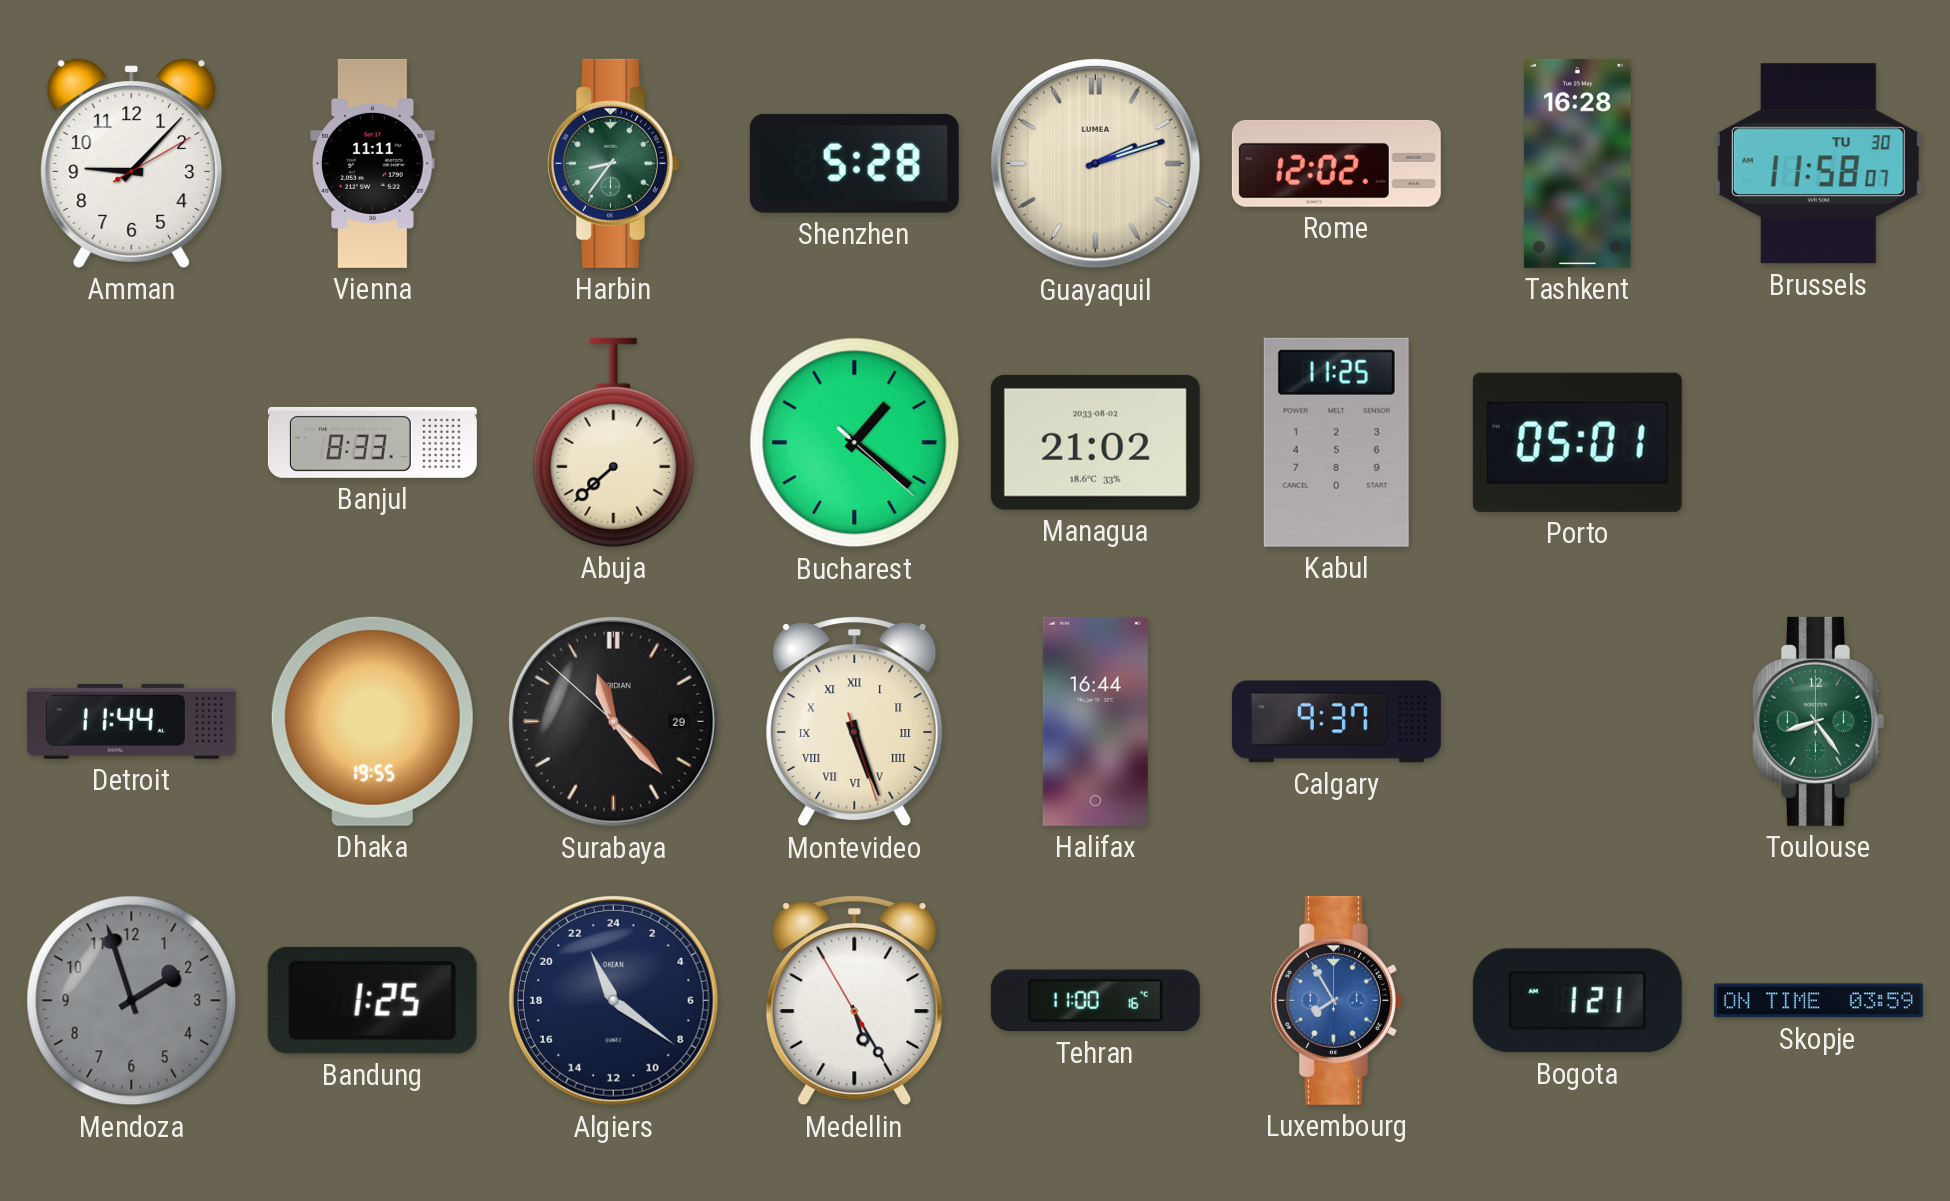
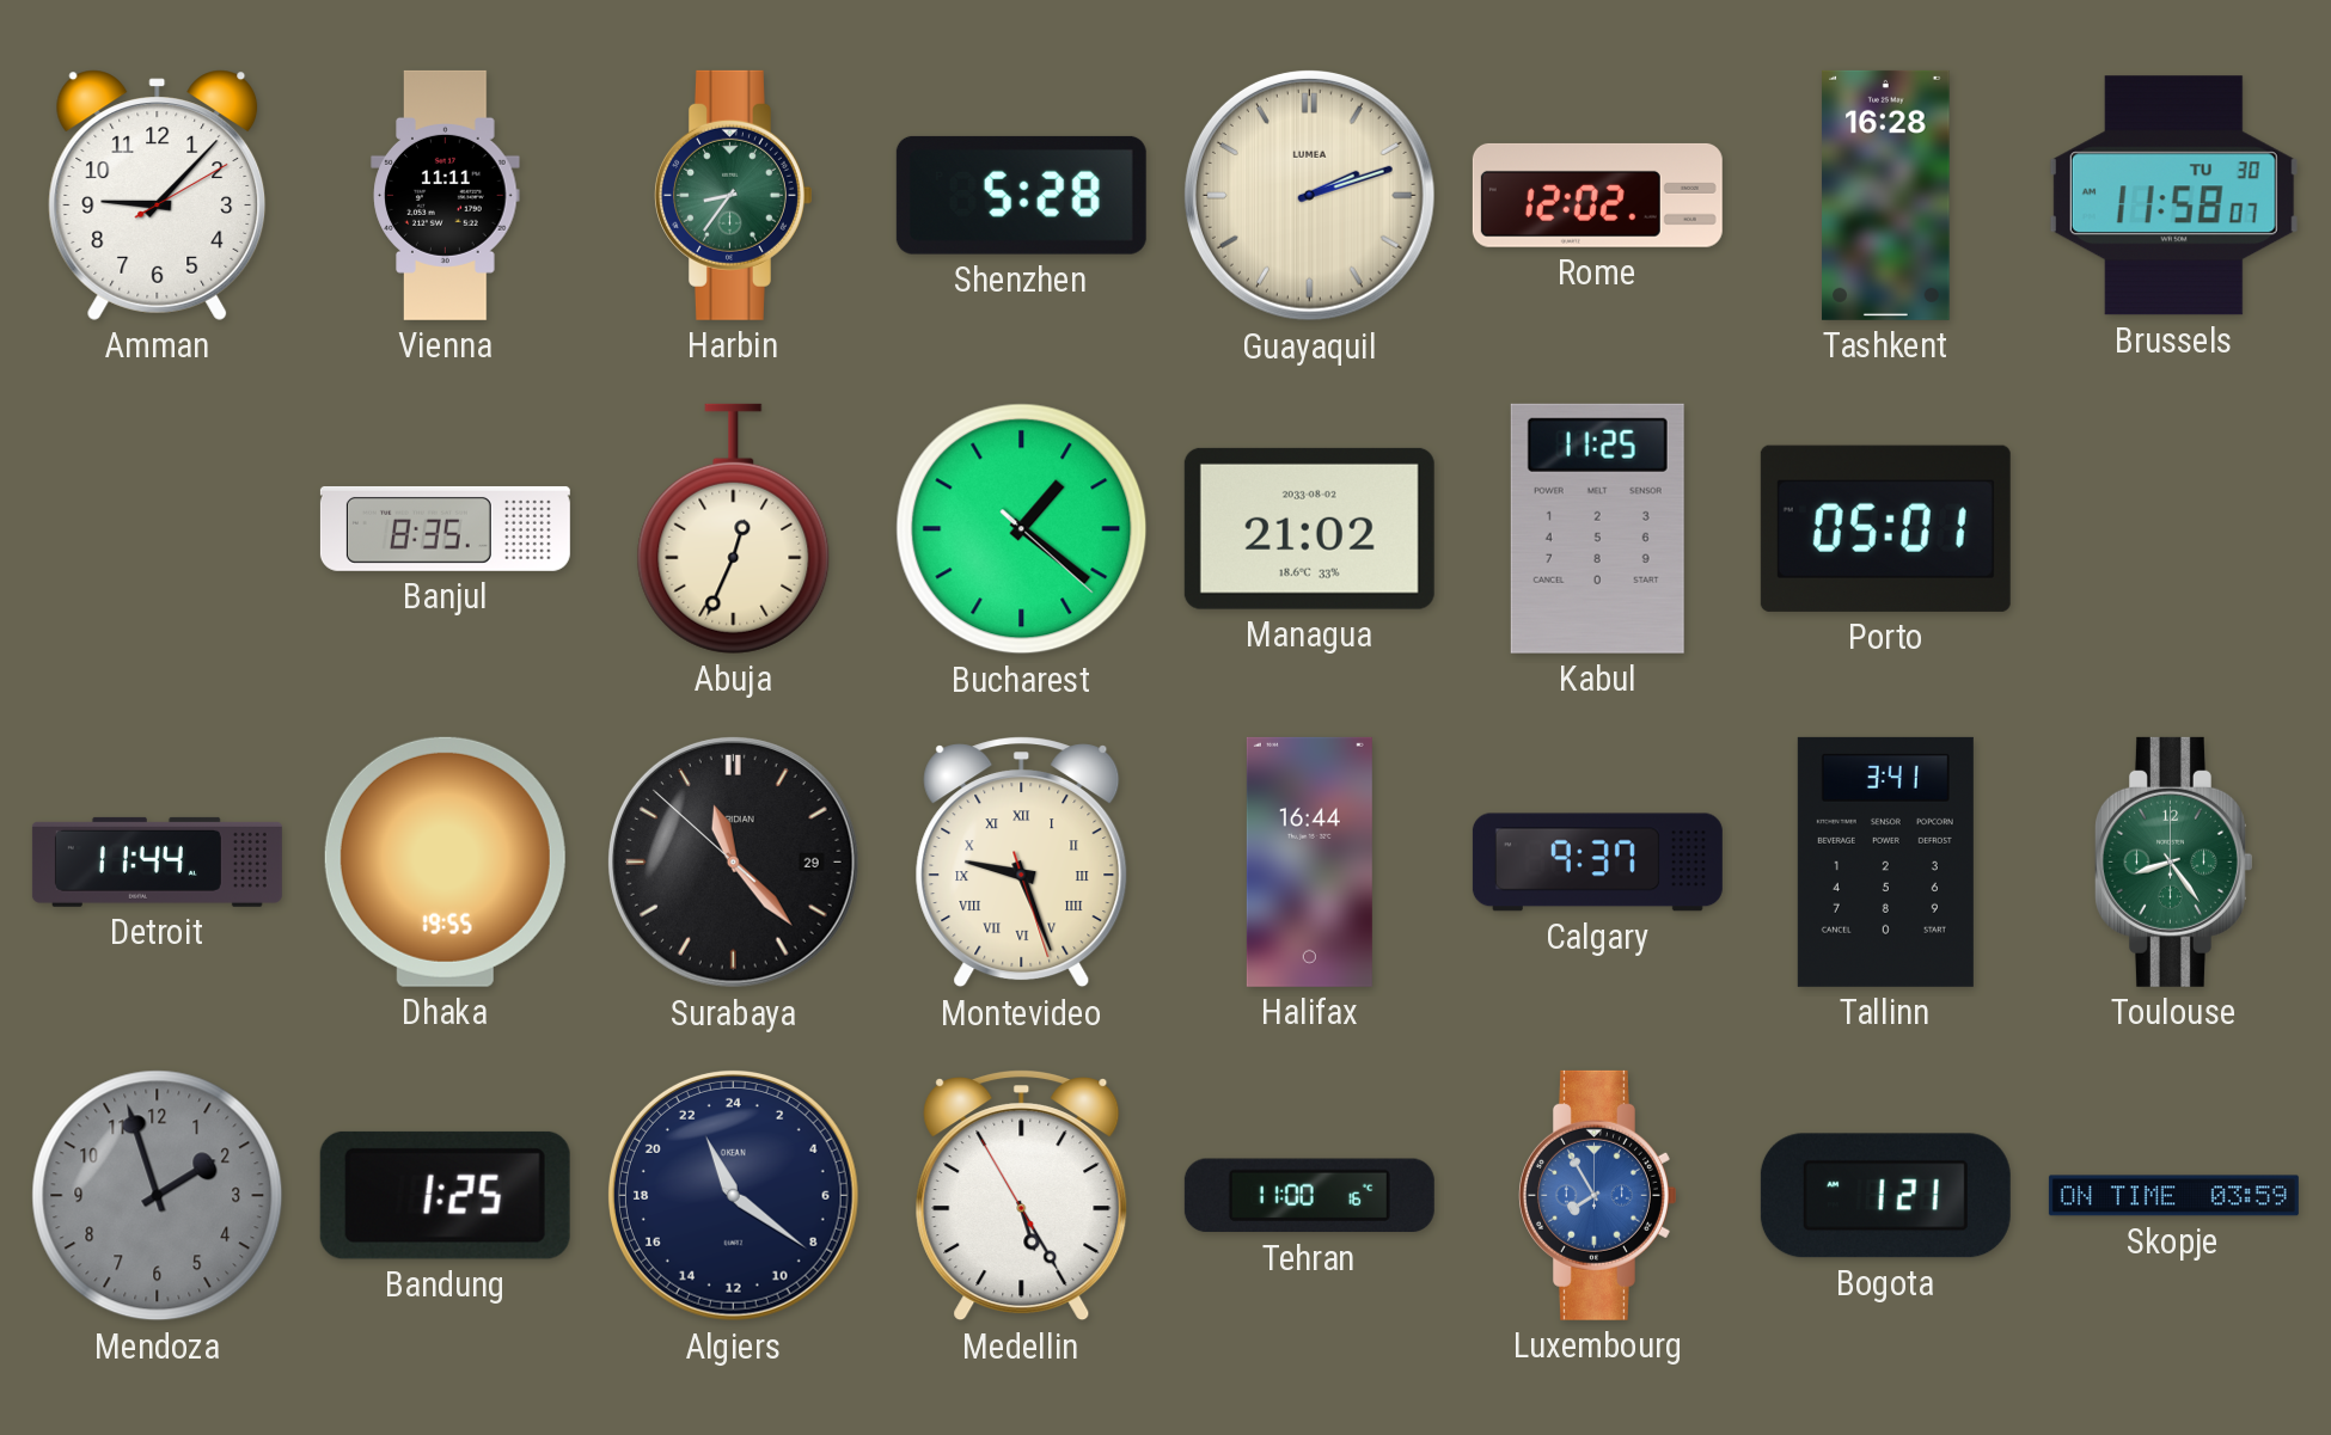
Banjul: 8:33 -> 8:35
Abuja: 7:38 -> 12:34
Montevideo: 5:26 -> 9:26
Tallinn: none -> 3:41
